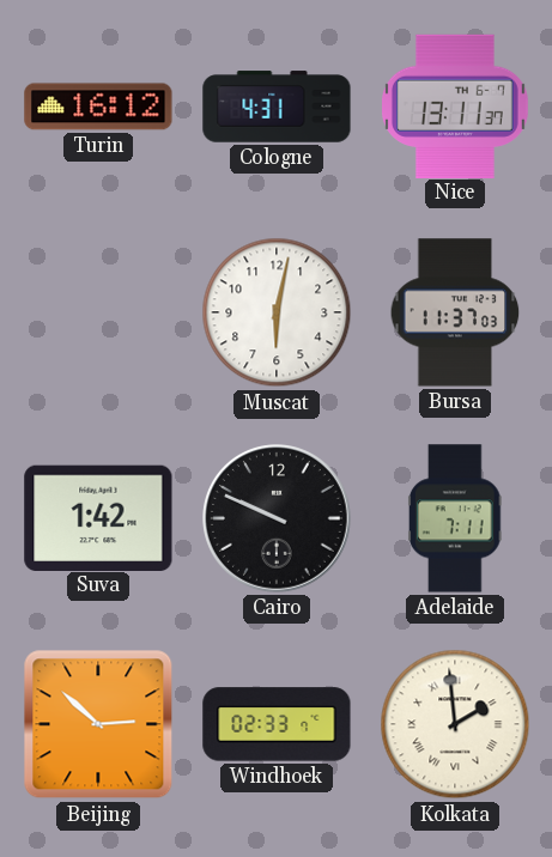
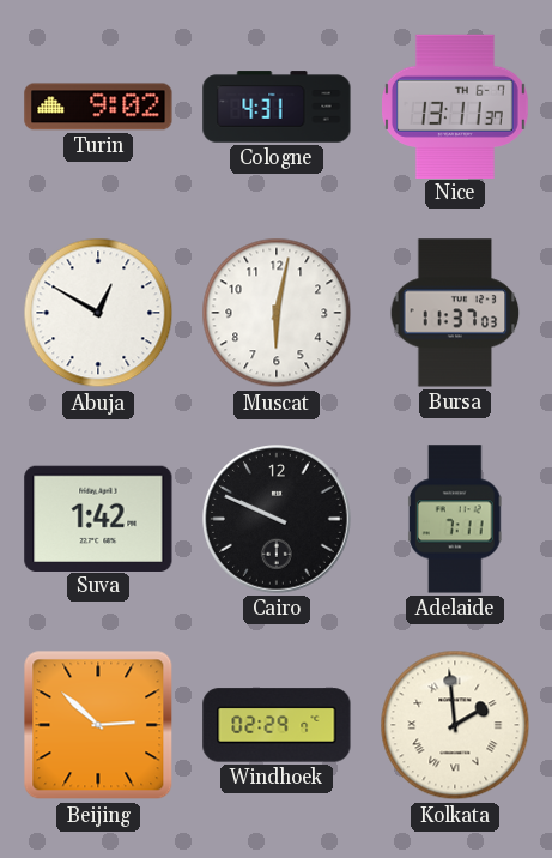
Turin: 16:12 -> 9:02
Abuja: none -> 12:50
Windhoek: 02:33 -> 02:29
